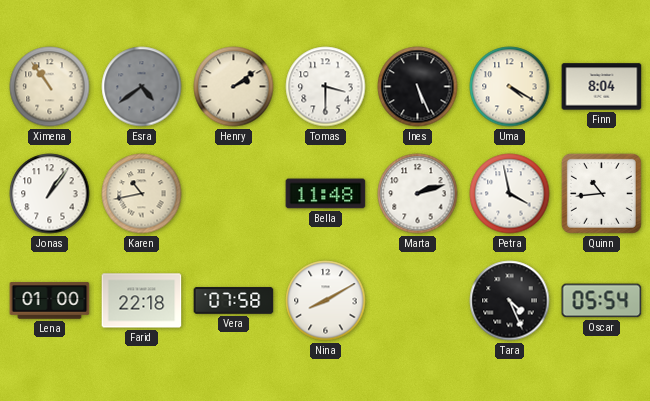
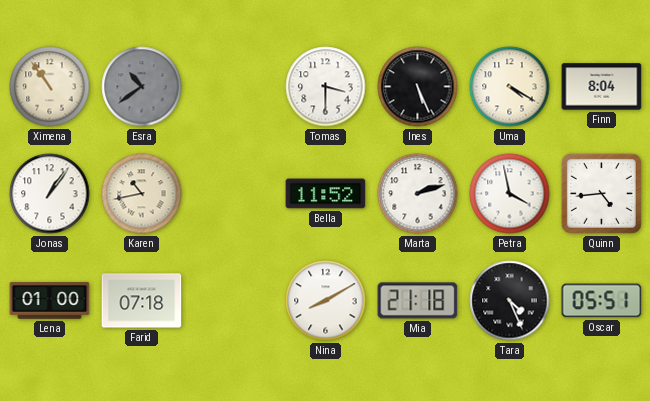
Esra: 4:39 -> 10:39
Henry: 2:09 -> none
Bella: 11:48 -> 11:52
Quinn: 10:44 -> 4:44
Farid: 22:18 -> 07:18
Vera: 07:58 -> none
Mia: none -> 21:18
Oscar: 05:54 -> 05:51
